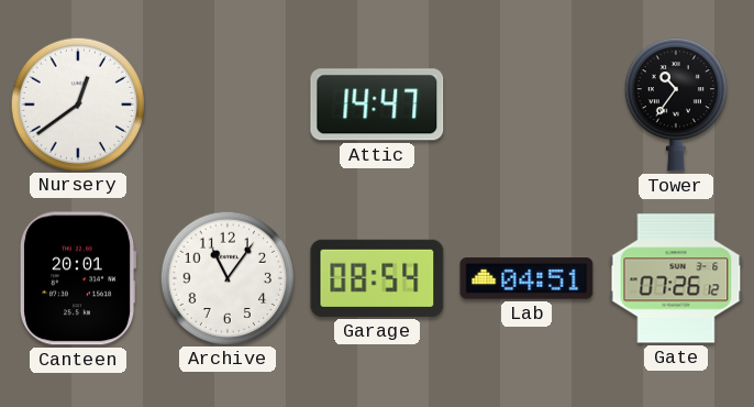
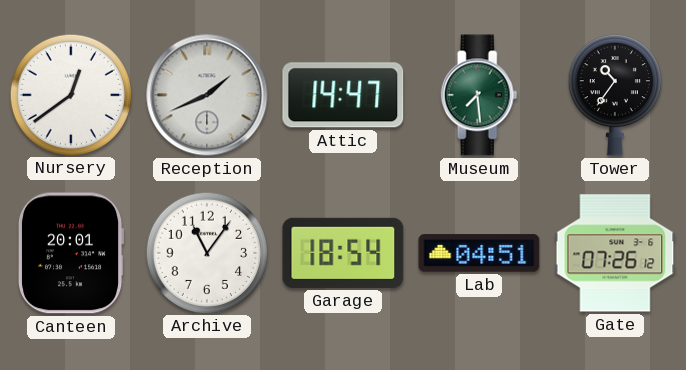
Reception: none -> 1:41
Museum: none -> 7:29
Garage: 08:54 -> 18:54
